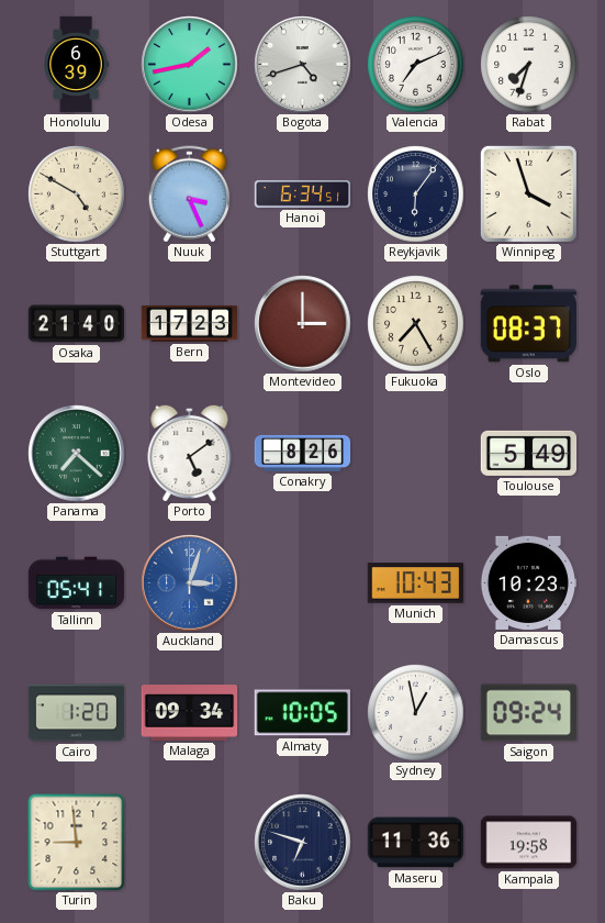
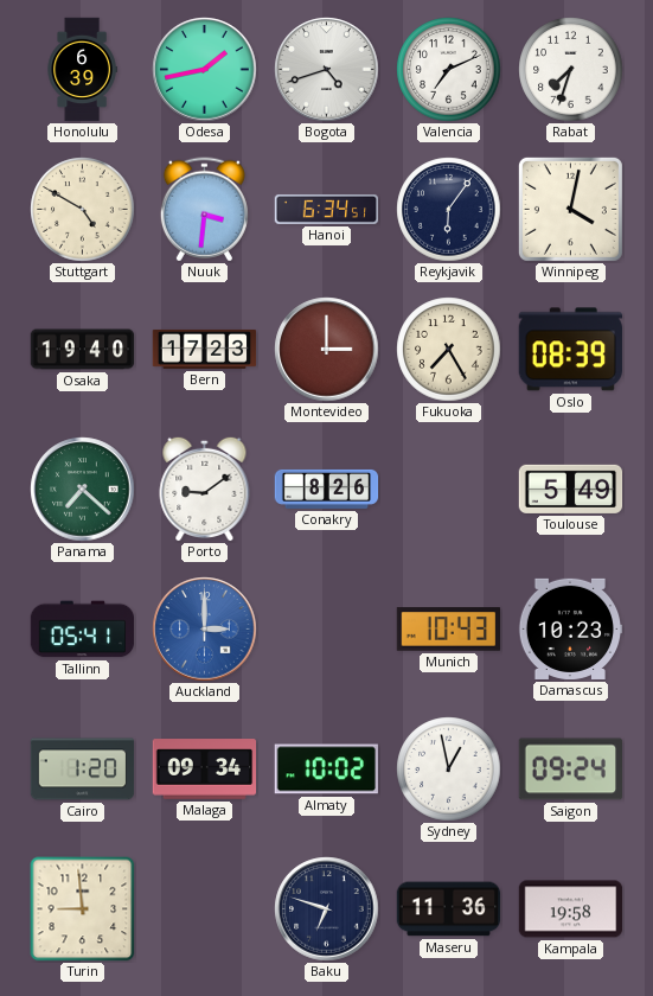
Nuuk: 3:26 -> 3:31
Winnipeg: 3:57 -> 4:02
Osaka: 21:40 -> 19:40
Oslo: 08:37 -> 08:39
Porto: 5:09 -> 9:09
Auckland: 3:03 -> 3:00
Almaty: 10:05 -> 10:02
